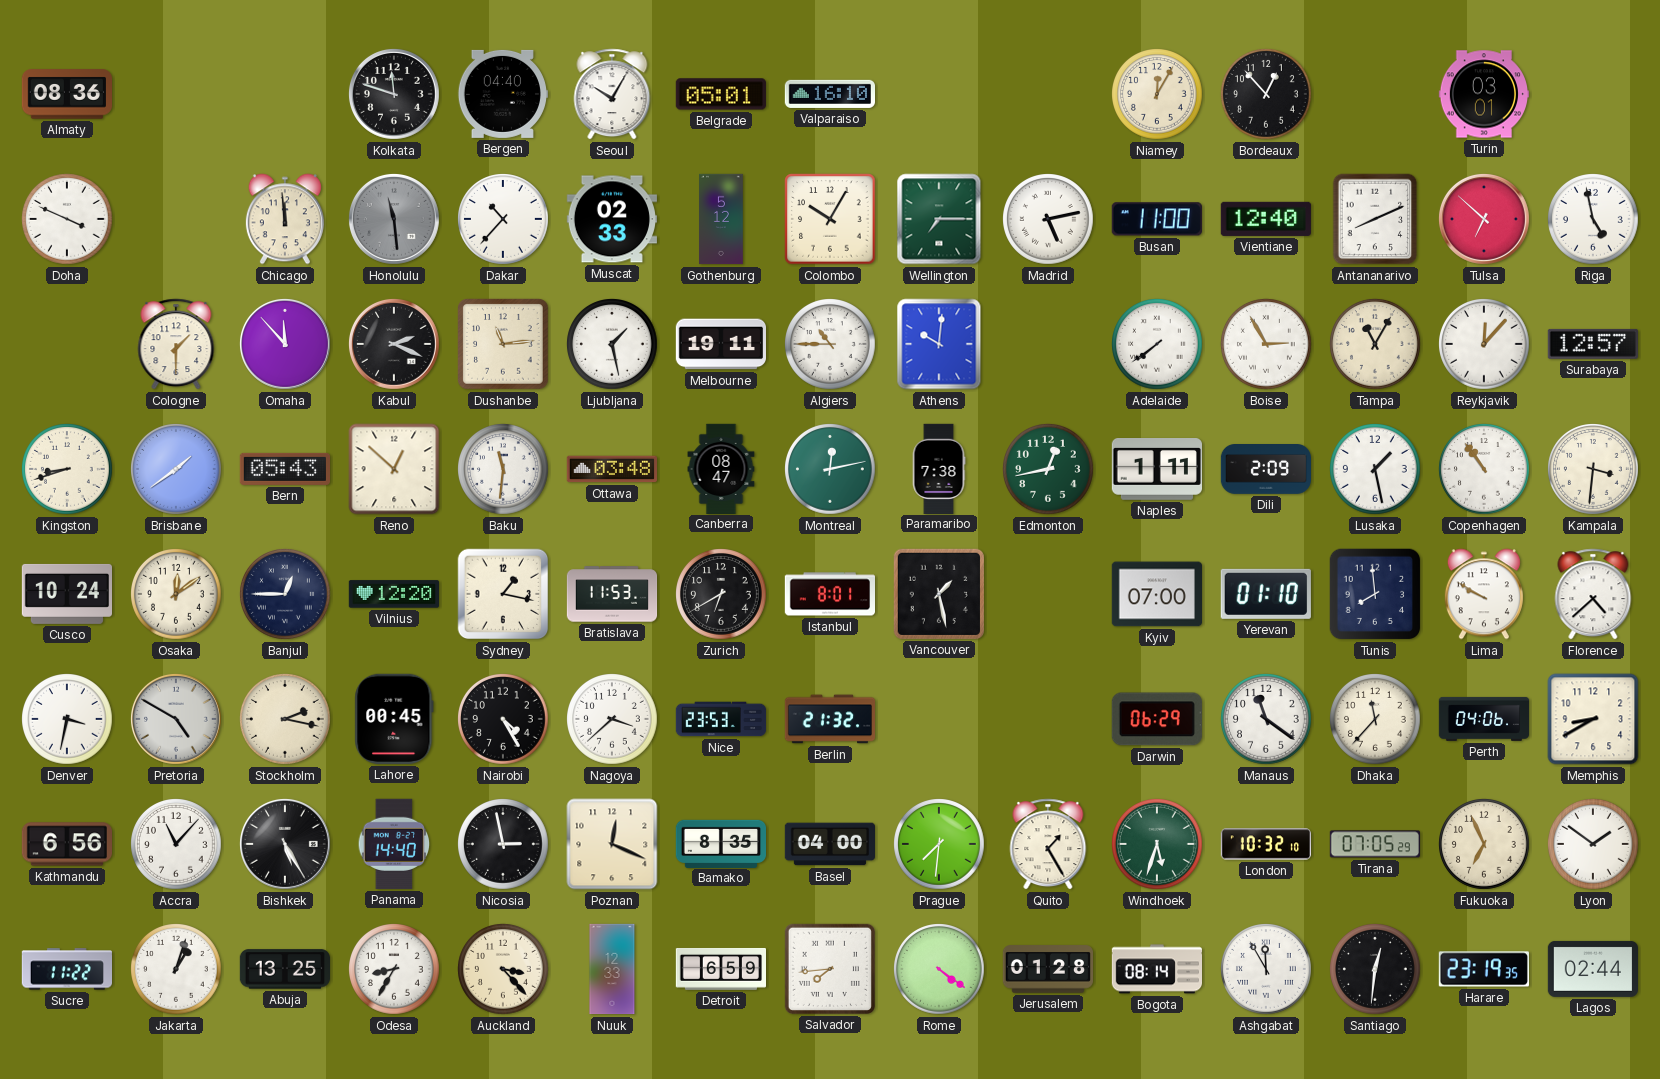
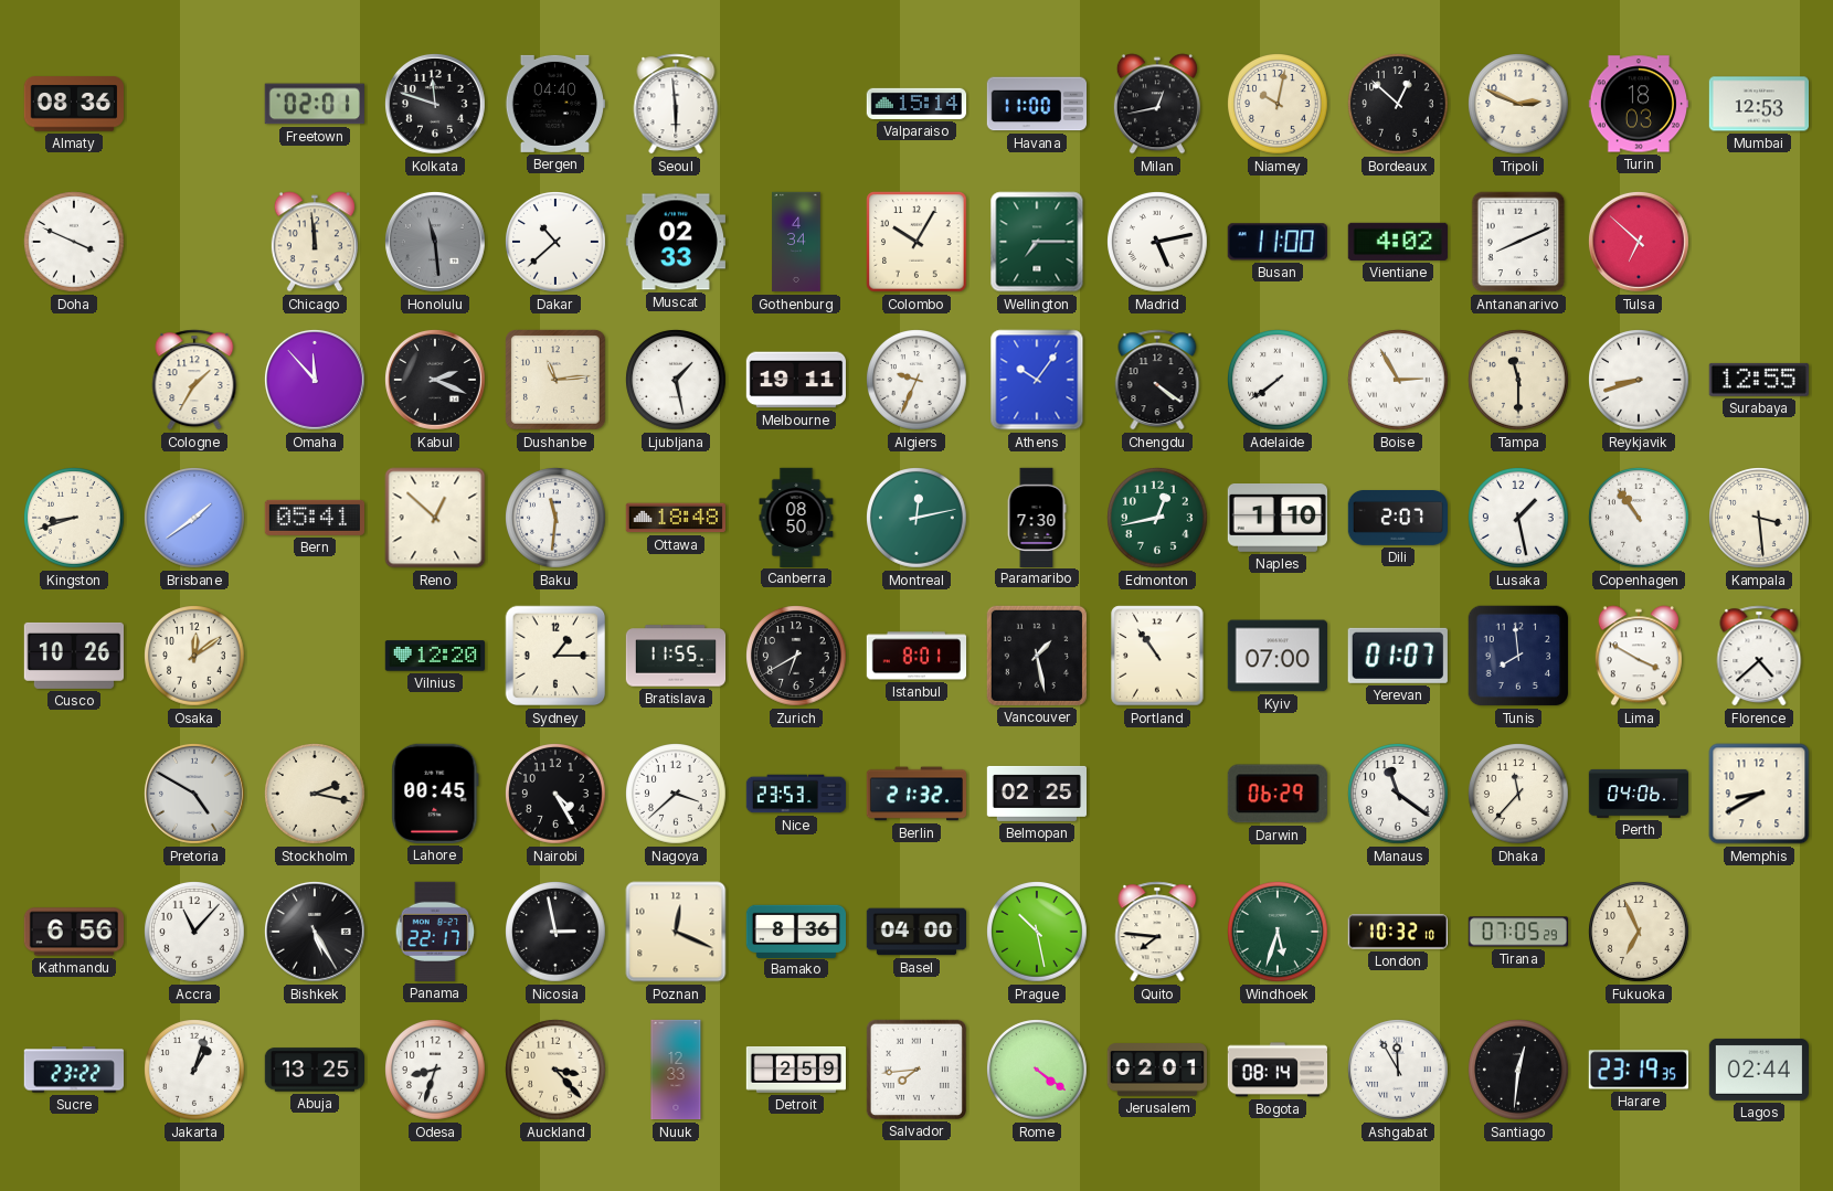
Freetown: none -> 02:01
Seoul: 10:05 -> 5:59
Belgrade: 05:01 -> none
Valparaiso: 16:10 -> 15:14
Havana: none -> 11:00
Milan: none -> 12:43
Niamey: 12:05 -> 10:02
Bordeaux: 12:53 -> 12:52
Tripoli: none -> 2:49
Turin: 03:01 -> 18:03
Mumbai: none -> 12:53
Dakar: 10:37 -> 10:38
Gothenburg: 5:12 -> 4:34
Vientiane: 12:40 -> 4:02
Riga: 4:58 -> none
Cologne: 1:30 -> 1:35
Algiers: 10:45 -> 9:34
Athens: 10:01 -> 10:06
Chengdu: none -> 4:21
Tampa: 11:05 -> 11:30
Reykjavik: 12:07 -> 8:42
Surabaya: 12:57 -> 12:55
Bern: 05:43 -> 05:41
Ottawa: 03:48 -> 18:48
Canberra: 08:47 -> 08:50
Paramaribo: 7:38 -> 7:30
Naples: 1:11 -> 1:10
Dili: 2:09 -> 2:07
Kampala: 3:31 -> 3:29
Cusco: 10:24 -> 10:26
Banjul: 12:45 -> none
Sydney: 1:17 -> 1:15
Bratislava: 11:53 -> 11:55
Portland: none -> 10:54
Yerevan: 01:10 -> 01:07
Lima: 9:50 -> 3:50
Denver: 3:32 -> none
Belmopan: none -> 02:25
Panama: 14:40 -> 22:17
Bamako: 8:35 -> 8:36
Prague: 7:31 -> 10:28
Quito: 1:25 -> 7:46
Lyon: 1:51 -> none
Sucre: 11:22 -> 23:22
Odesa: 8:35 -> 8:33
Detroit: 6:59 -> 2:59
Jerusalem: 01:28 -> 02:01
